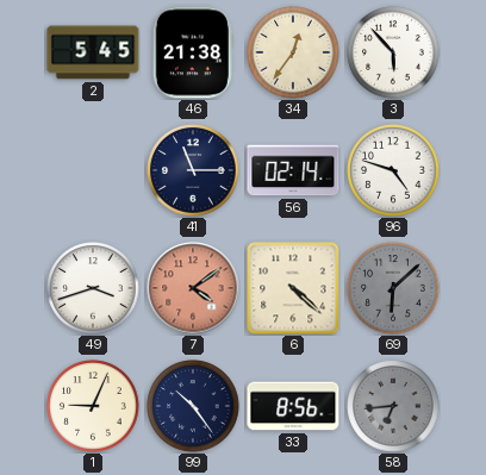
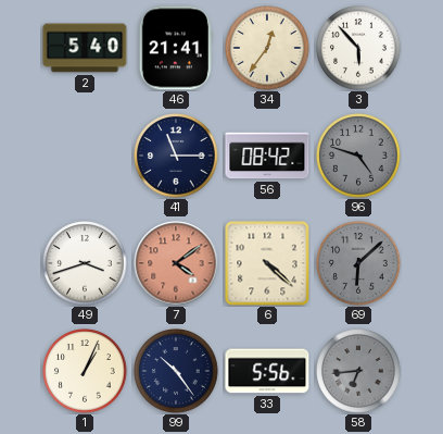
2: 5:45 -> 5:40
46: 21:38 -> 21:41
56: 02:14 -> 08:42
96 dial: white -> grey
1: 9:04 -> 1:04
33: 8:56 -> 5:56
